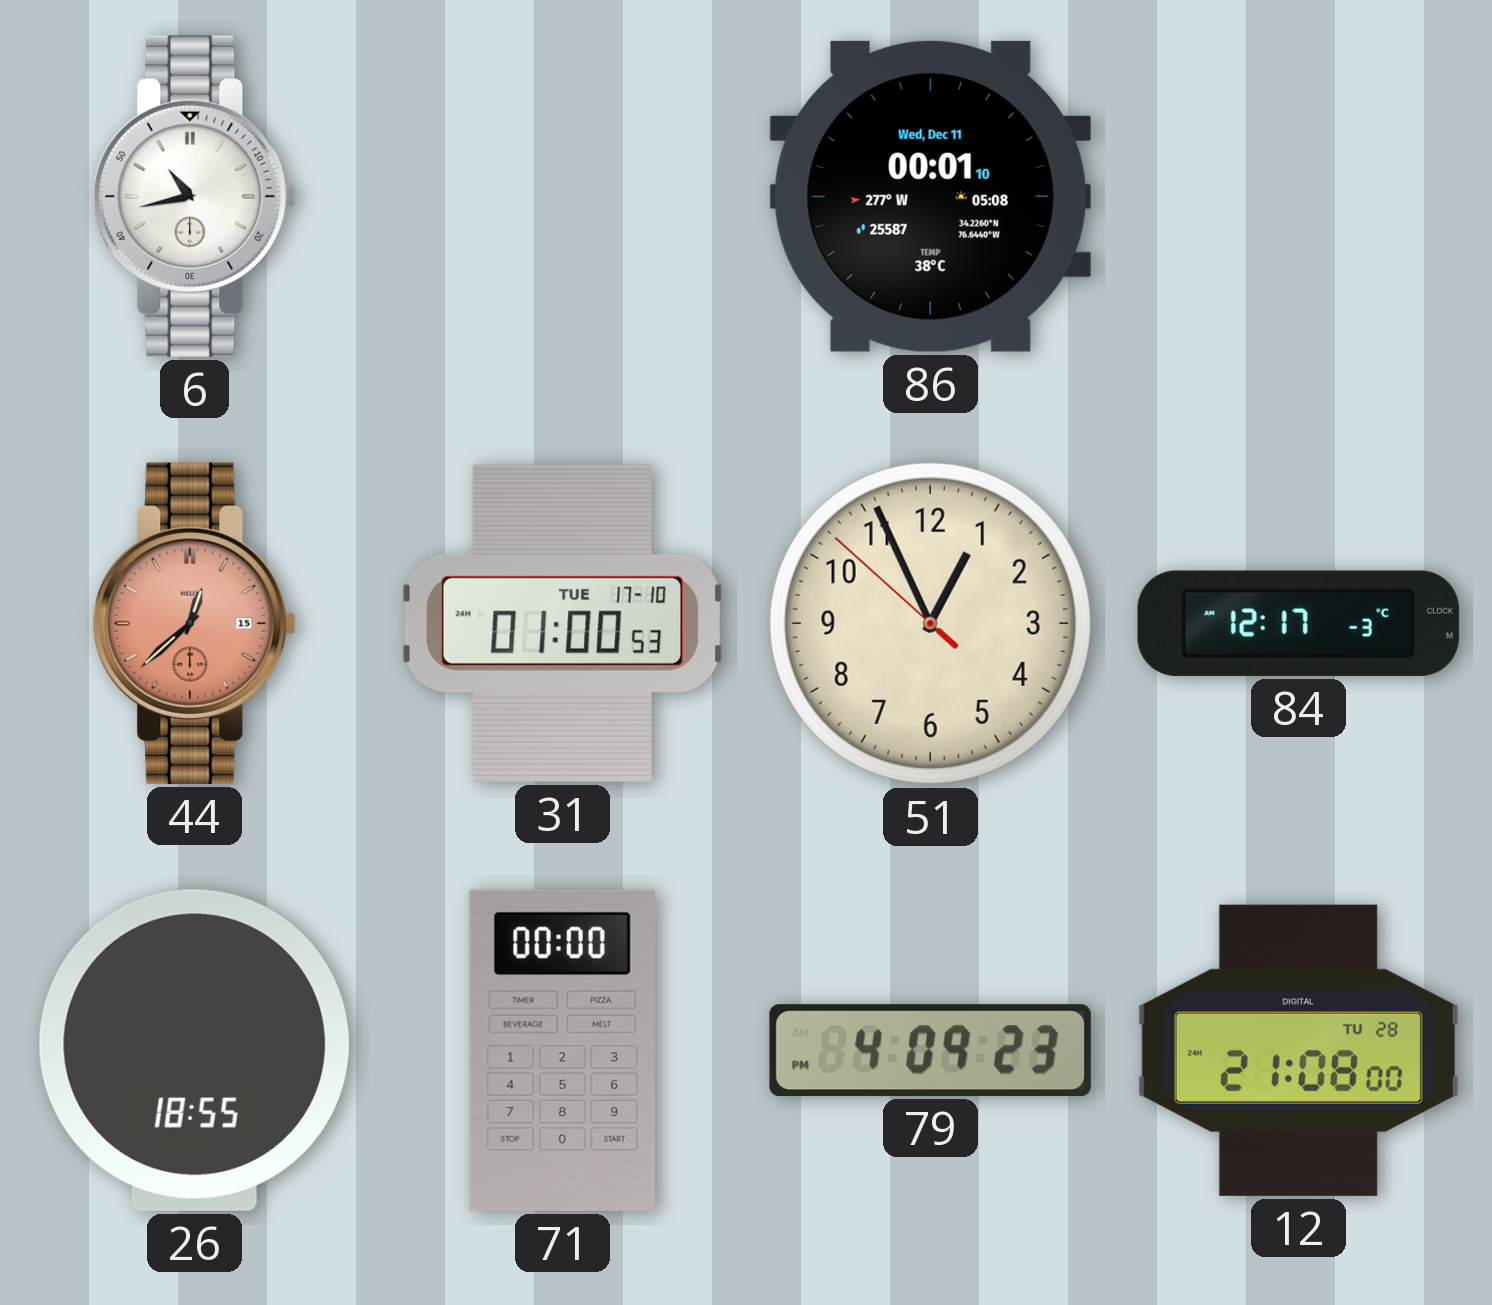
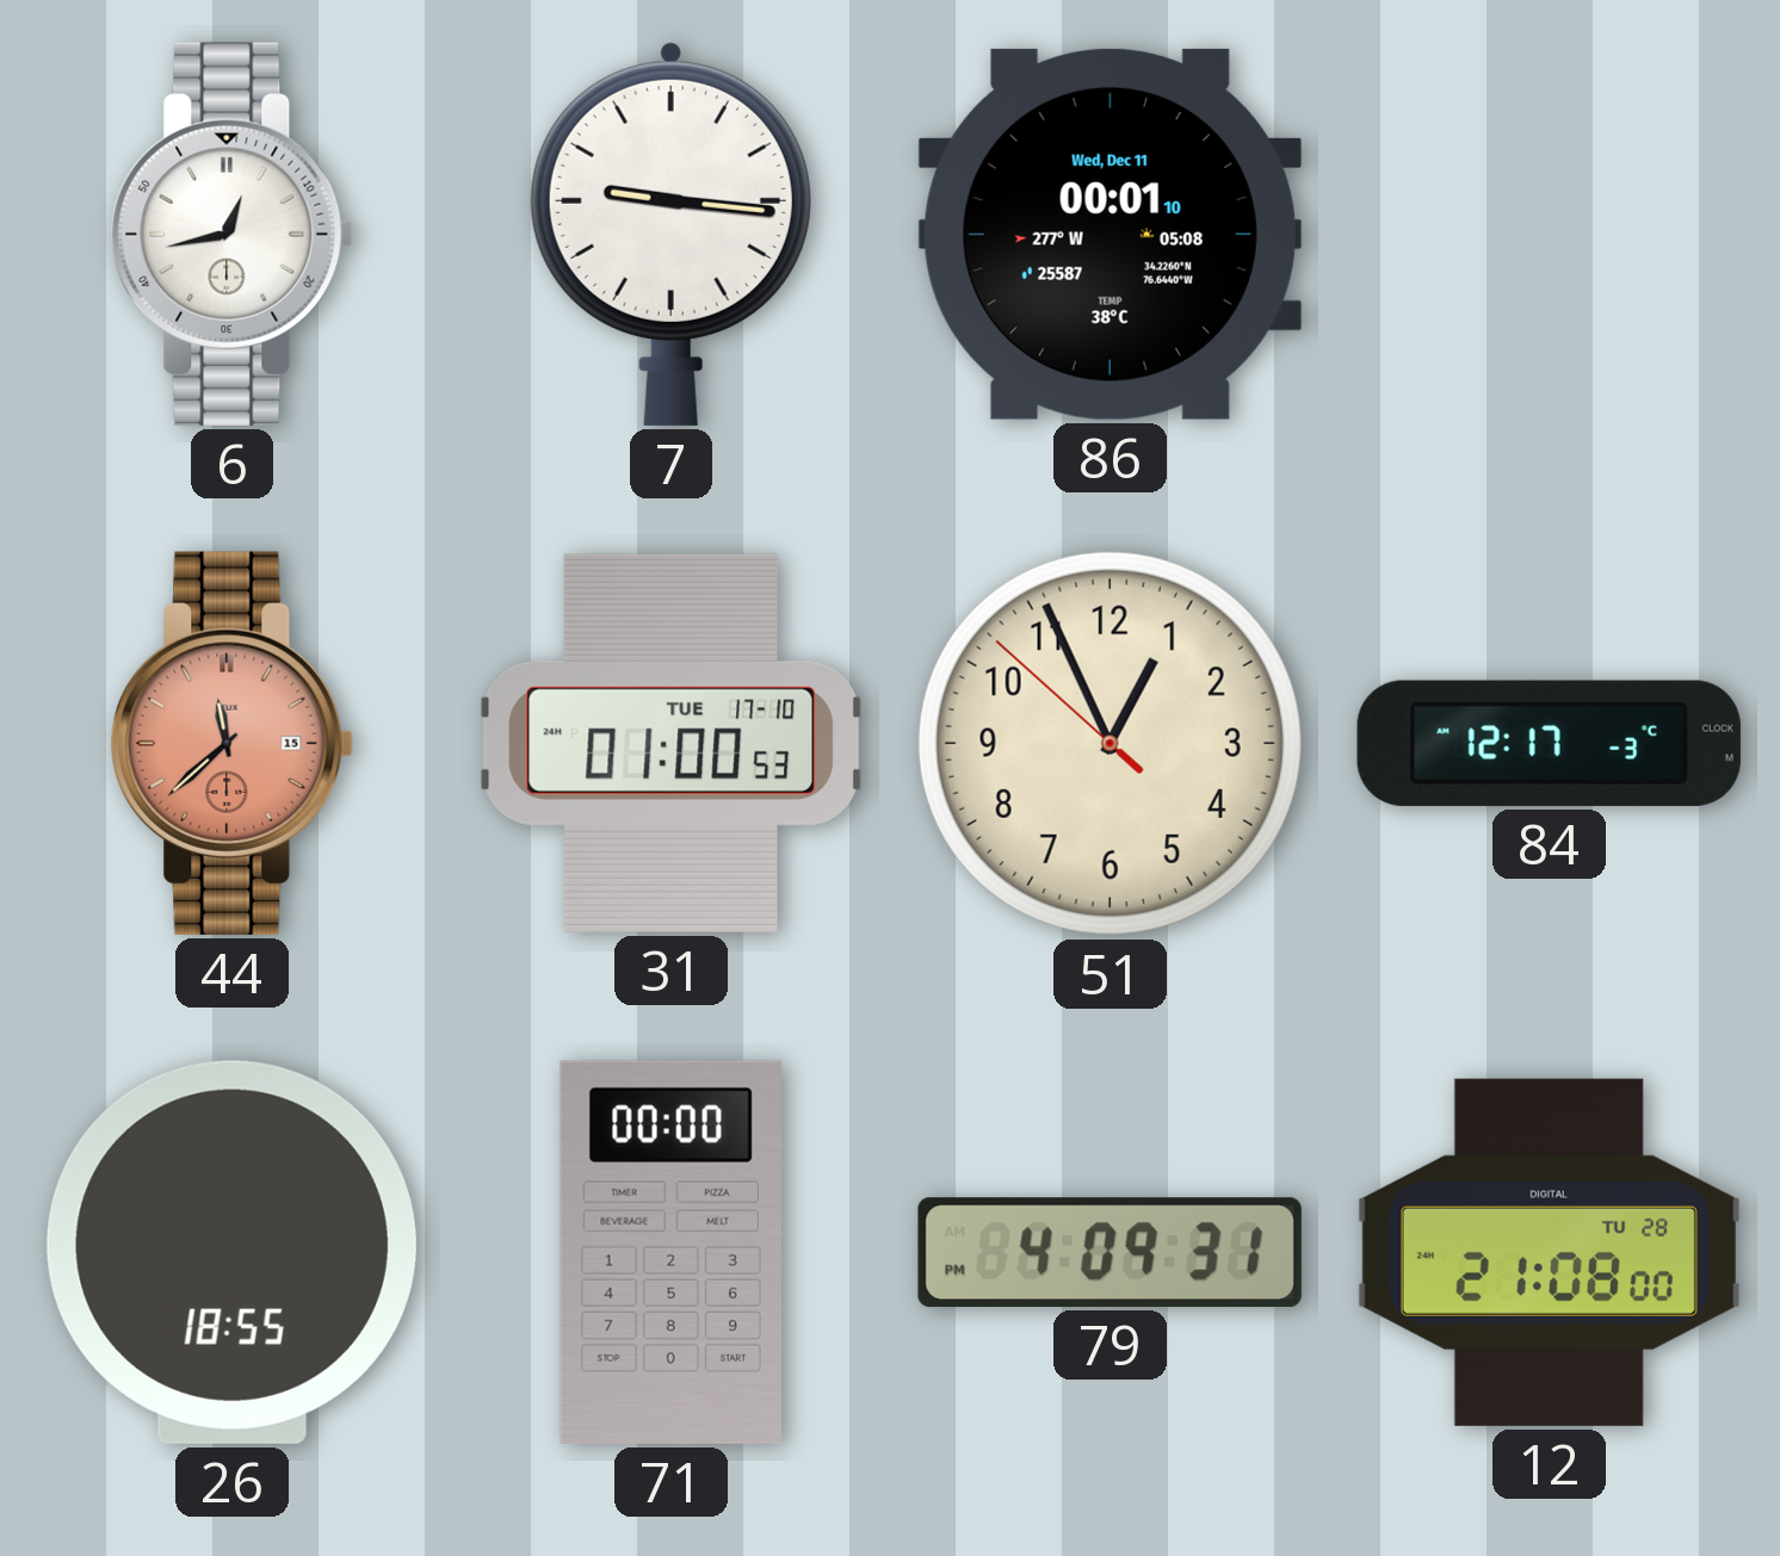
6: 10:43 -> 12:43
7: none -> 9:16
44: 12:38 -> 11:38
79: 4:09:23 PM -> 4:09:31 PM
